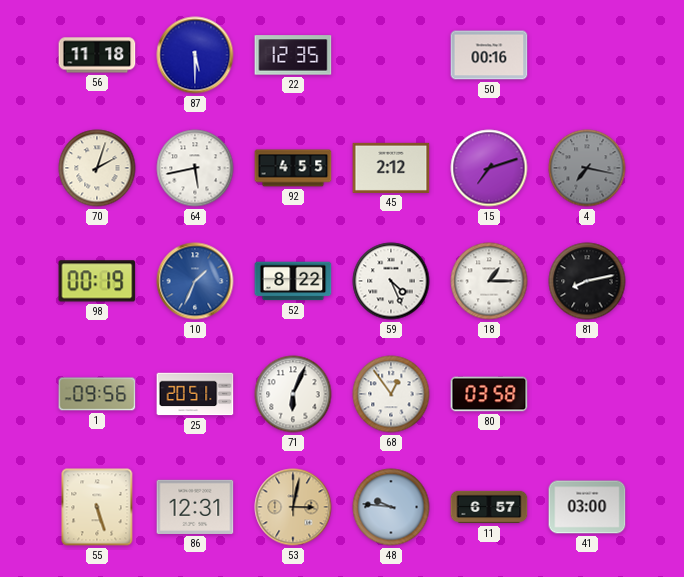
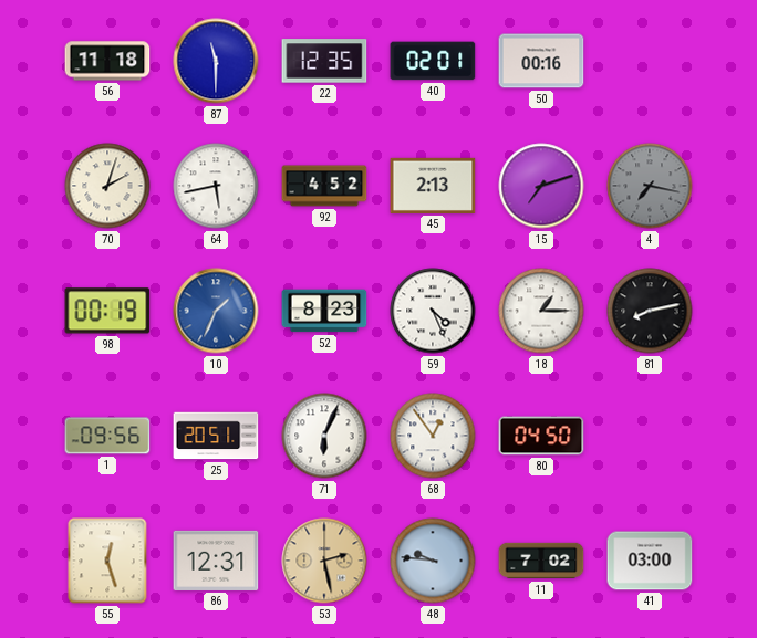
87: 5:30 -> 11:30
40: none -> 02:01
92: 4:55 -> 4:52
45: 2:12 -> 2:13
52: 8:22 -> 8:23
80: 03:58 -> 04:50
55: 5:27 -> 12:27
53: 3:02 -> 2:28
11: 6:57 -> 7:02
